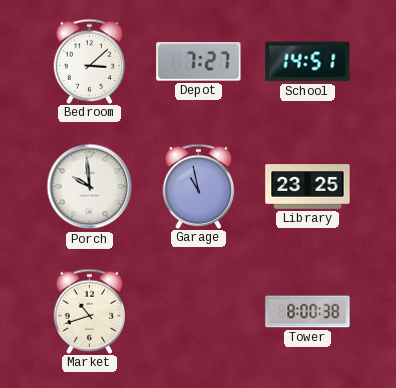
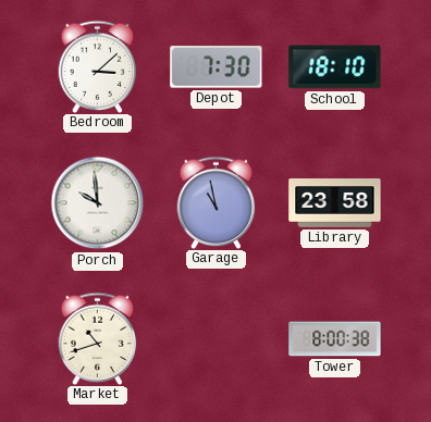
Depot: 7:27 -> 7:30
School: 14:51 -> 18:10
Library: 23:25 -> 23:58
